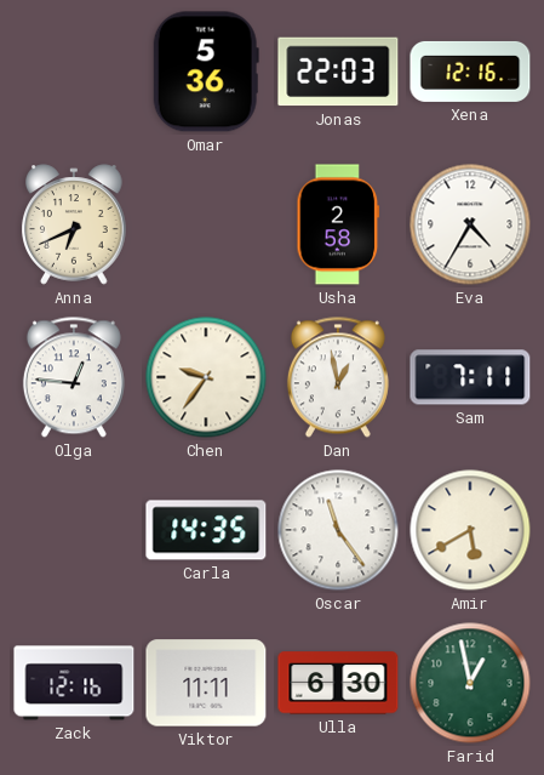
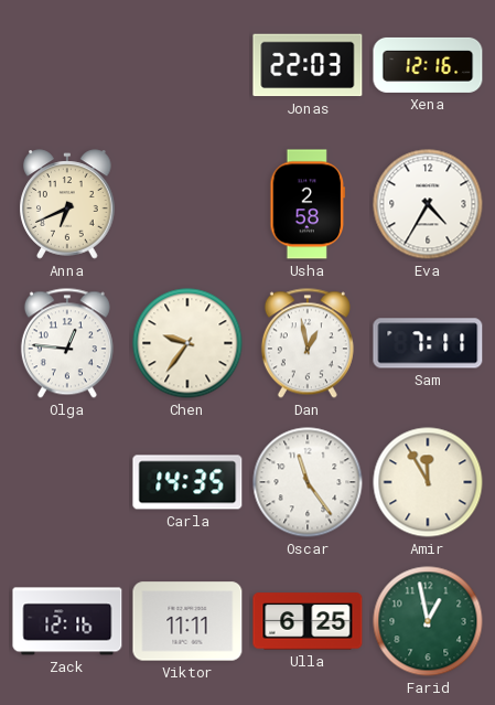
Omar: 5:36 -> none
Amir: 5:40 -> 11:55
Ulla: 6:30 -> 6:25
